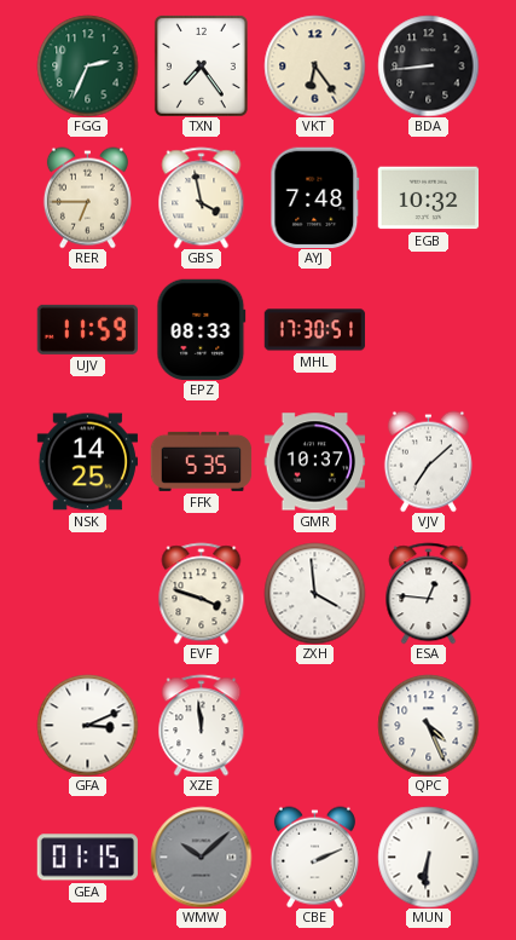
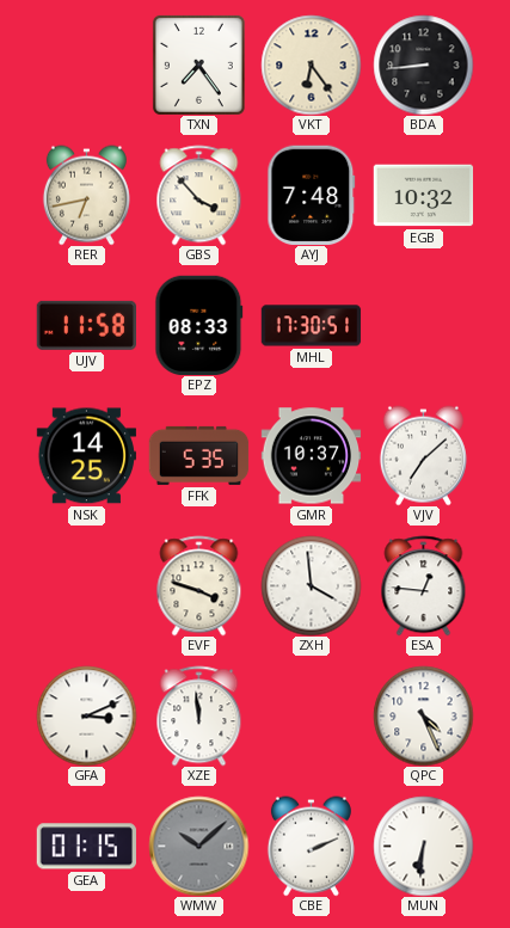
FGG: 2:34 -> none
RER: 6:45 -> 6:43
GBS: 3:58 -> 3:53
UJV: 11:59 -> 11:58
